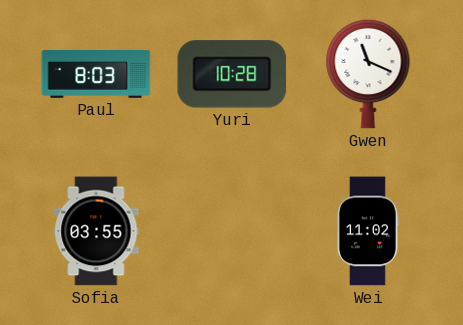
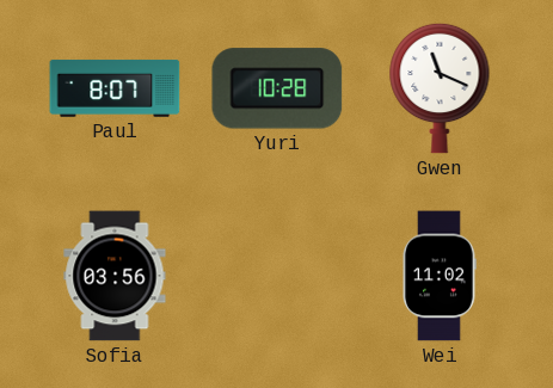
Paul: 8:03 -> 8:07
Sofia: 03:55 -> 03:56
